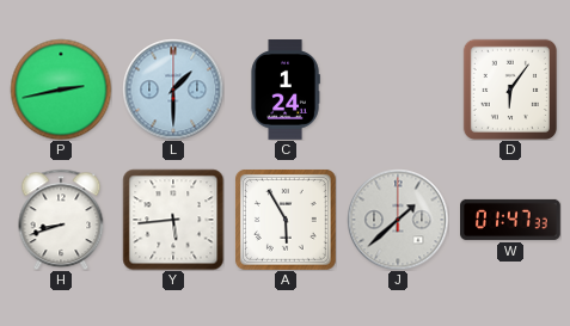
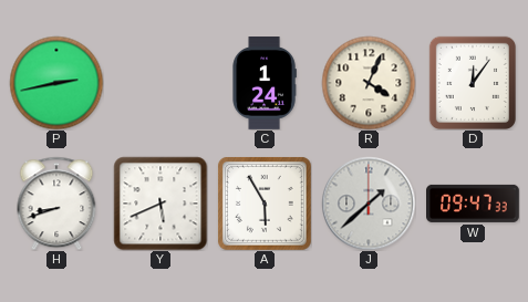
L: 1:30 -> none
R: none -> 4:04
D: 6:06 -> 12:06
Y: 5:44 -> 5:41
W: 01:47 -> 09:47
